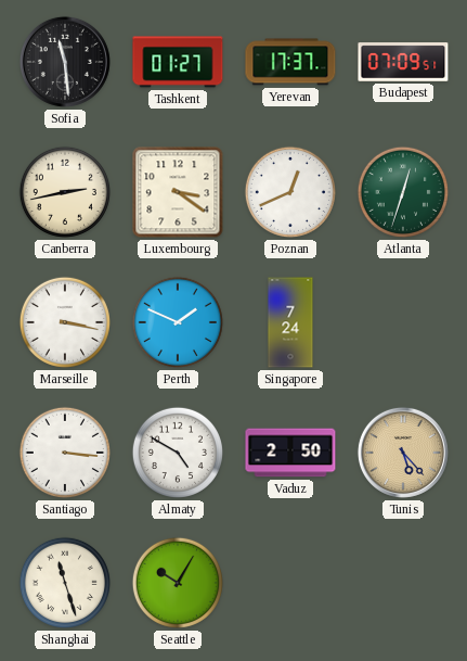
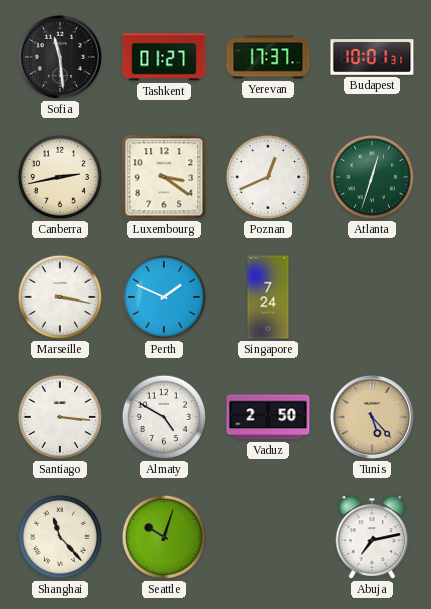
Budapest: 07:09 -> 10:01
Shanghai: 11:27 -> 11:23
Seattle: 10:05 -> 10:03
Abuja: none -> 7:13
